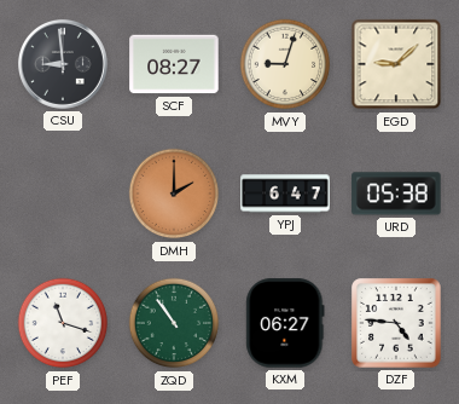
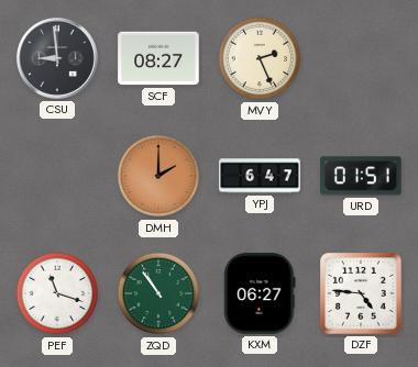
MVY: 9:03 -> 2:26
EGD: 9:08 -> none
URD: 05:38 -> 01:51
